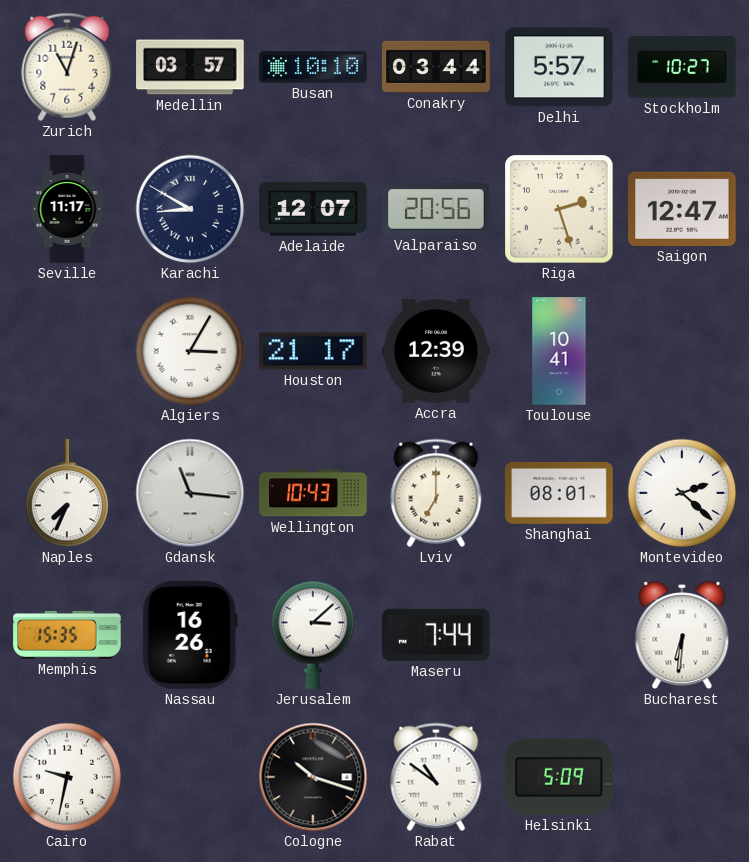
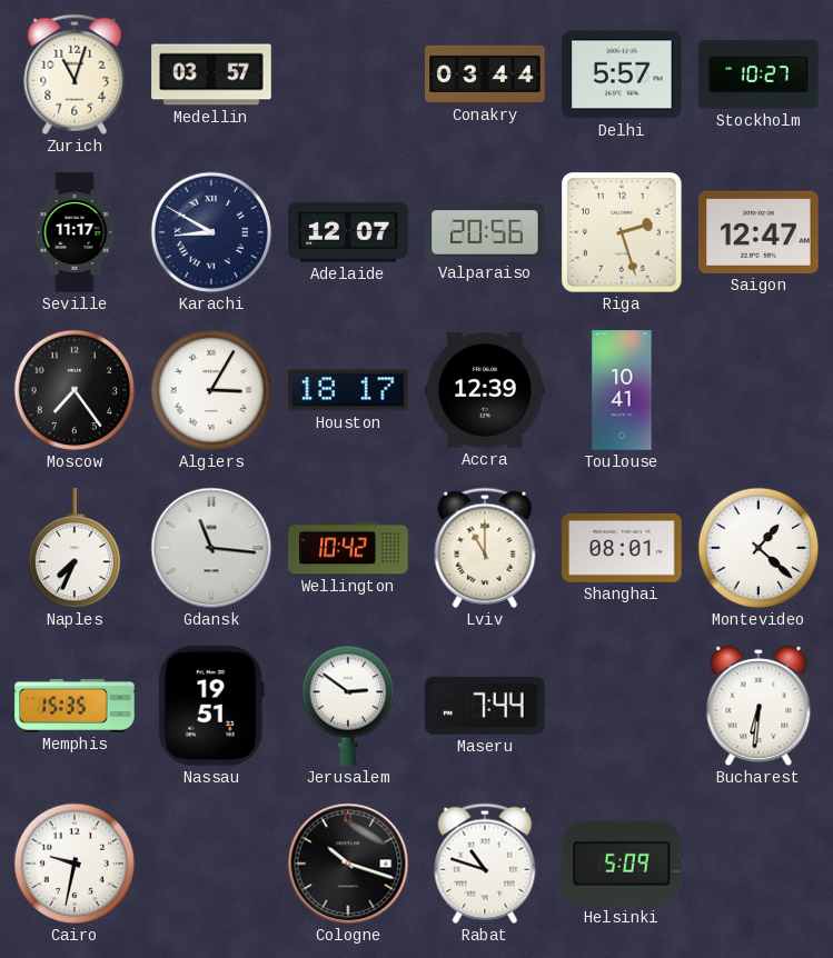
Busan: 10:10 -> none
Moscow: none -> 7:24
Houston: 21:17 -> 18:17
Wellington: 10:43 -> 10:42
Lviv: 7:00 -> 11:00
Montevideo: 2:22 -> 1:22
Nassau: 16:26 -> 19:51
Jerusalem: 3:08 -> 2:51
Rabat: 10:51 -> 10:48
